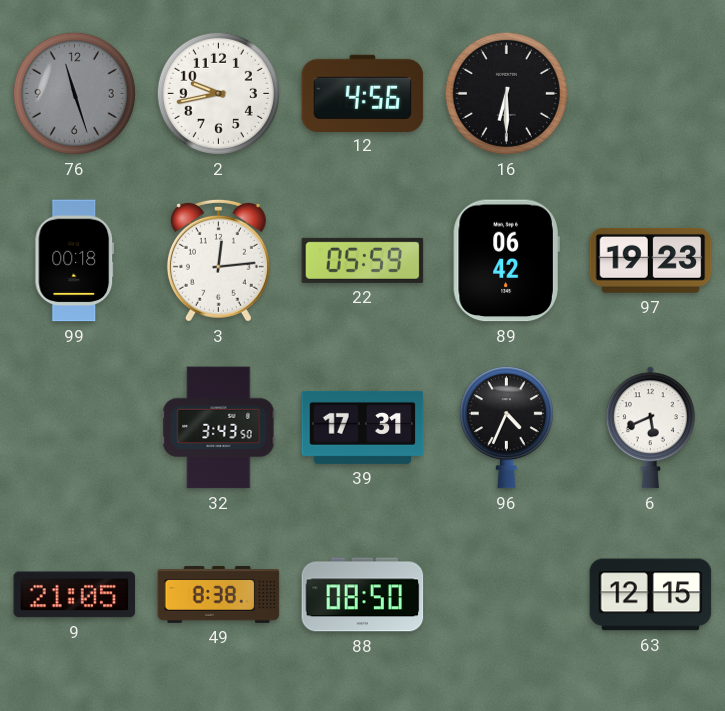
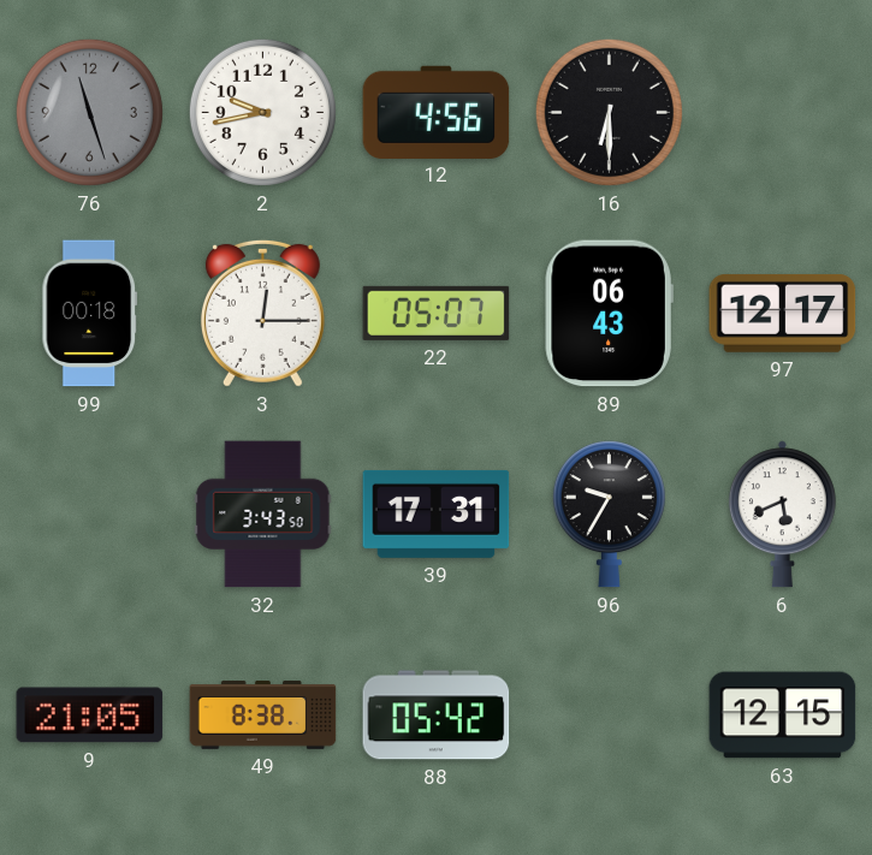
3: 12:14 -> 12:15
22: 05:59 -> 05:07
89: 06:42 -> 06:43
97: 19:23 -> 12:17
96: 4:34 -> 9:35
88: 08:50 -> 05:42
